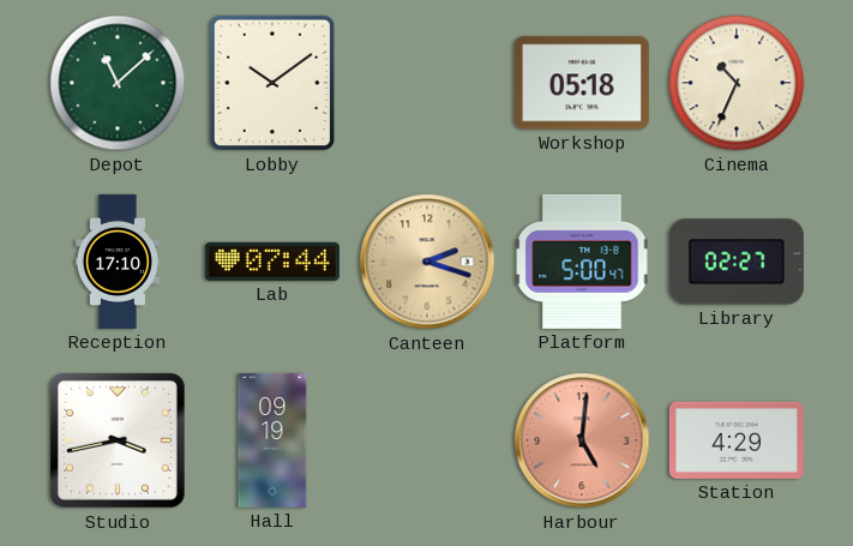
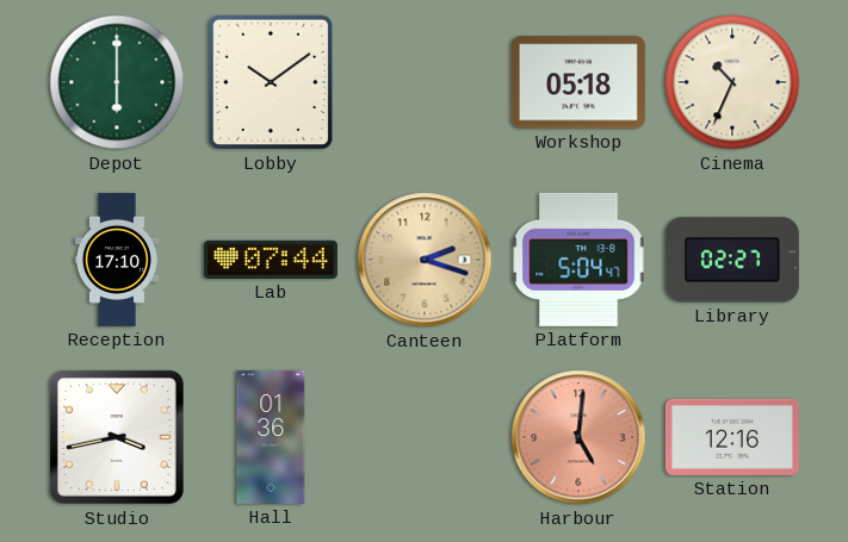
Depot: 11:08 -> 6:00
Platform: 5:00 -> 5:04
Hall: 09:19 -> 01:36
Station: 4:29 -> 12:16
